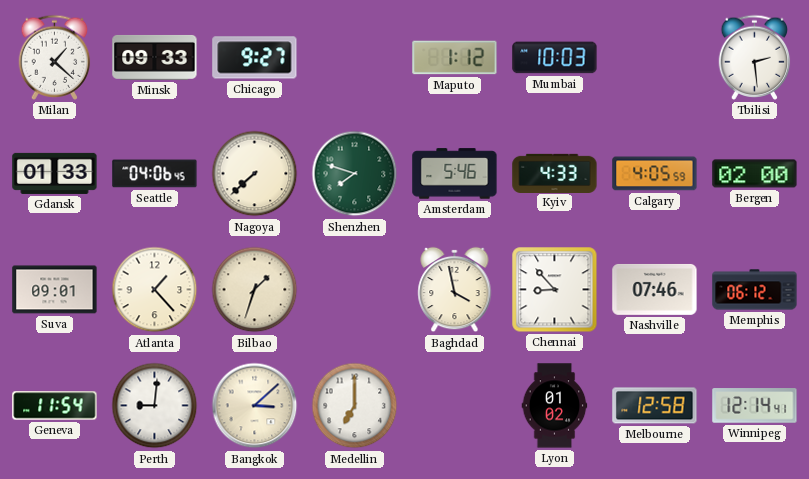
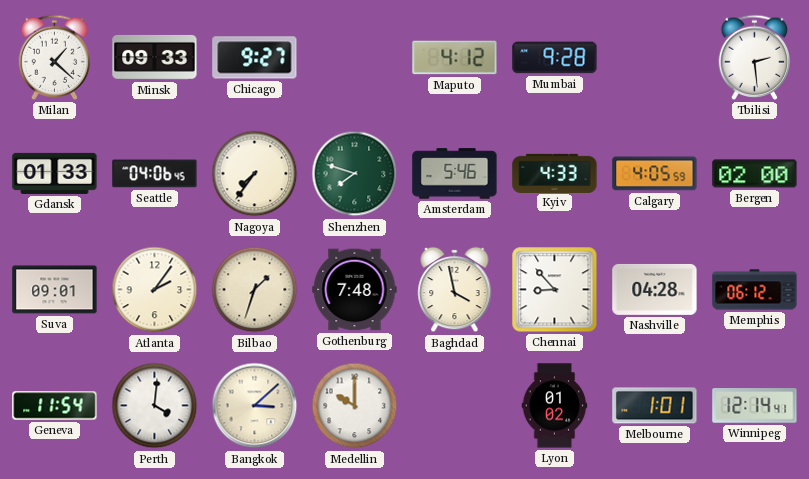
Maputo: 1:12 -> 4:12
Mumbai: 10:03 -> 9:28
Nagoya: 7:38 -> 7:36
Atlanta: 1:23 -> 2:06
Gothenburg: none -> 7:48
Nashville: 07:46 -> 04:28
Perth: 9:01 -> 4:01
Medellin: 7:00 -> 10:00
Melbourne: 12:58 -> 1:01
